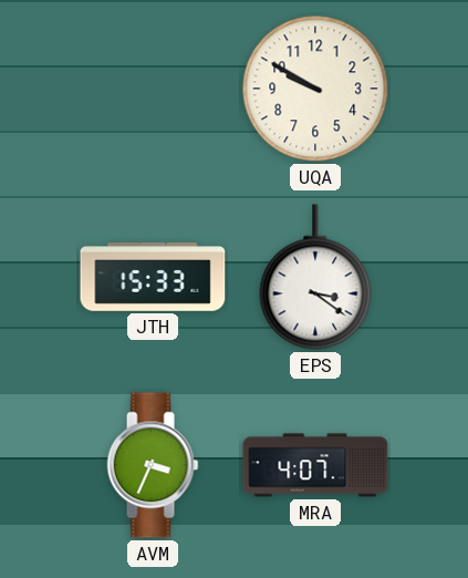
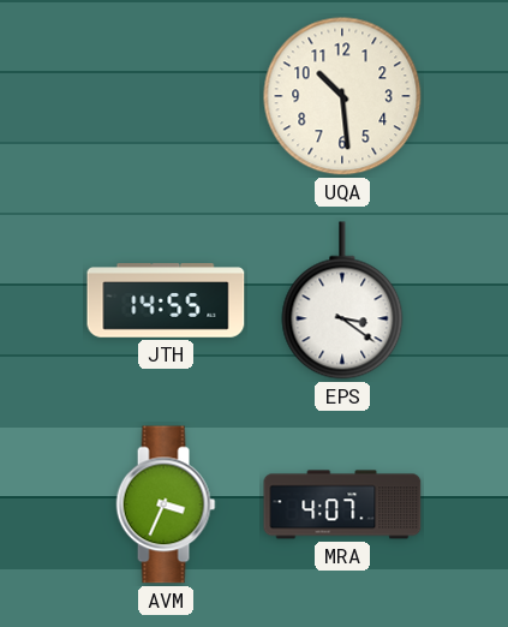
UQA: 9:50 -> 10:29
JTH: 15:33 -> 14:55
